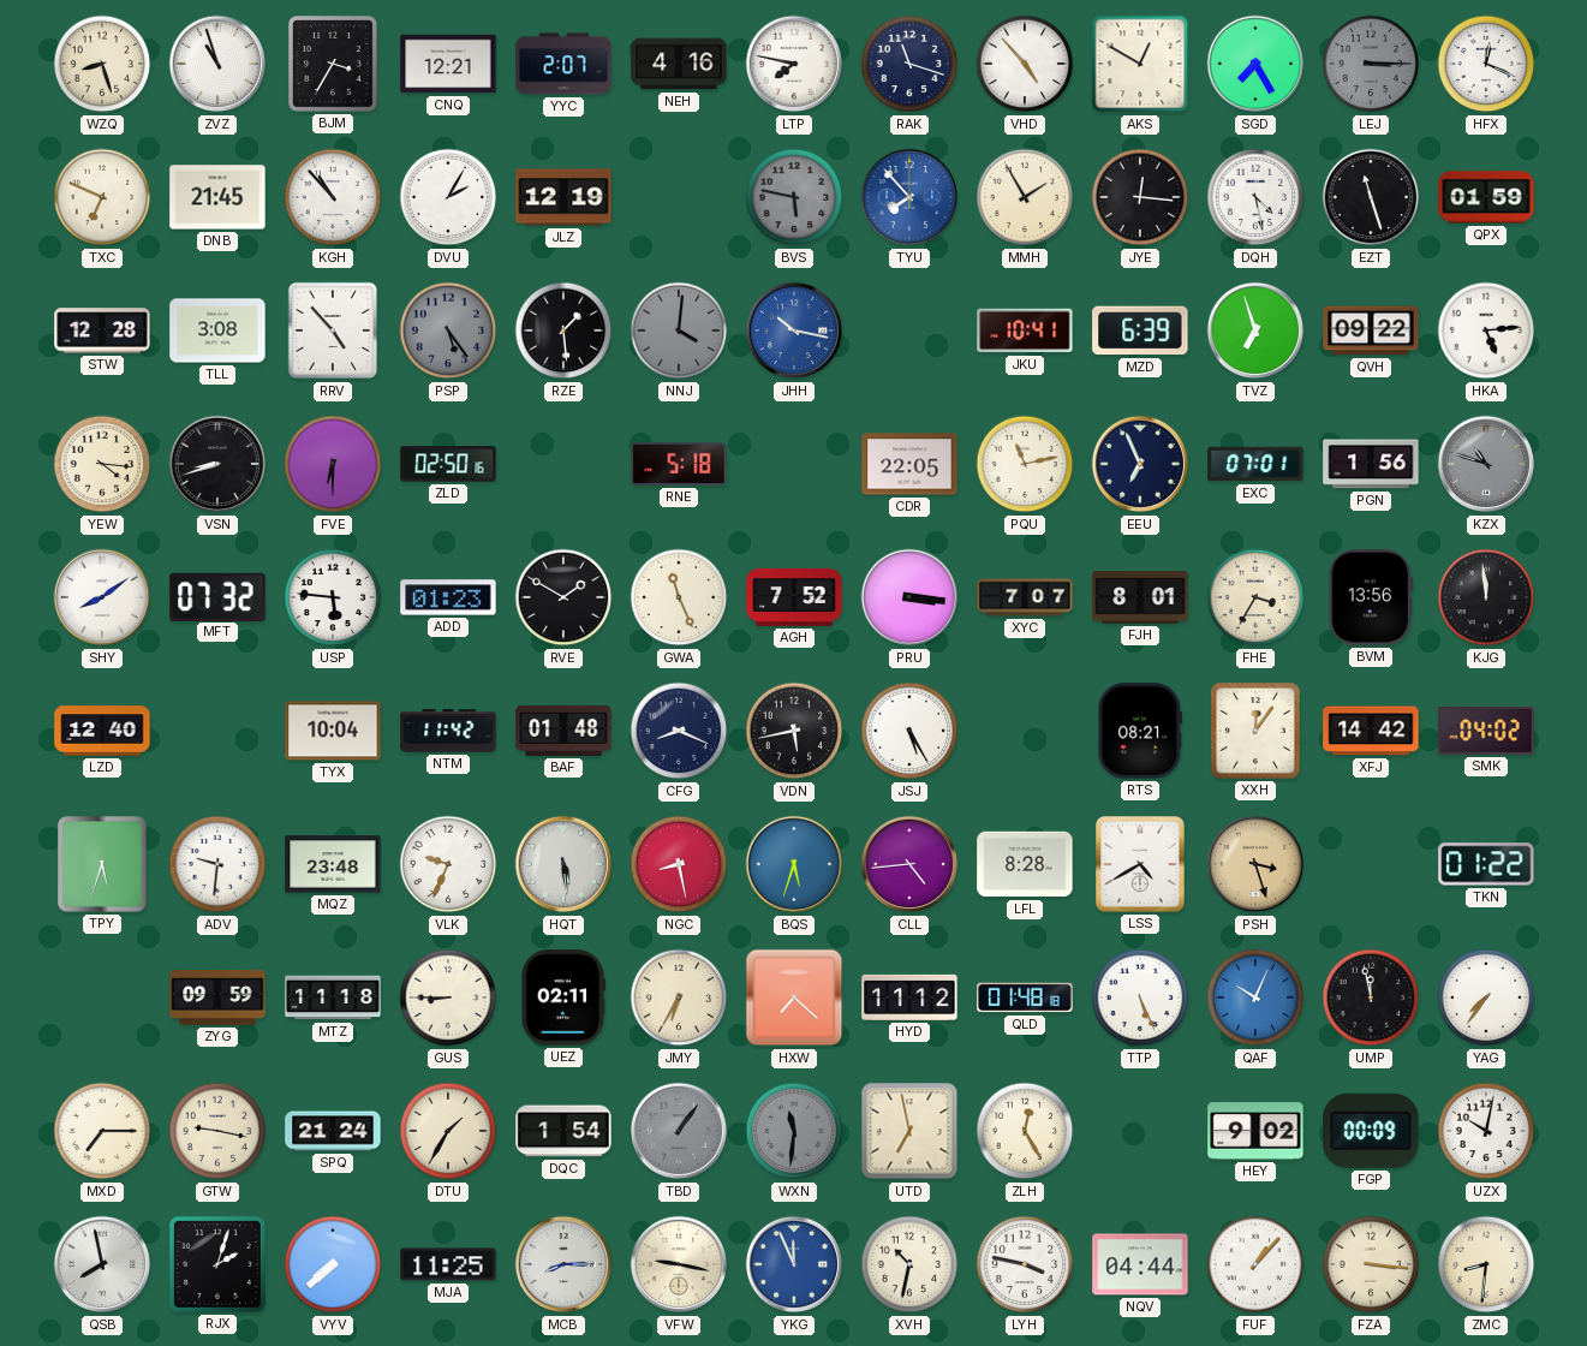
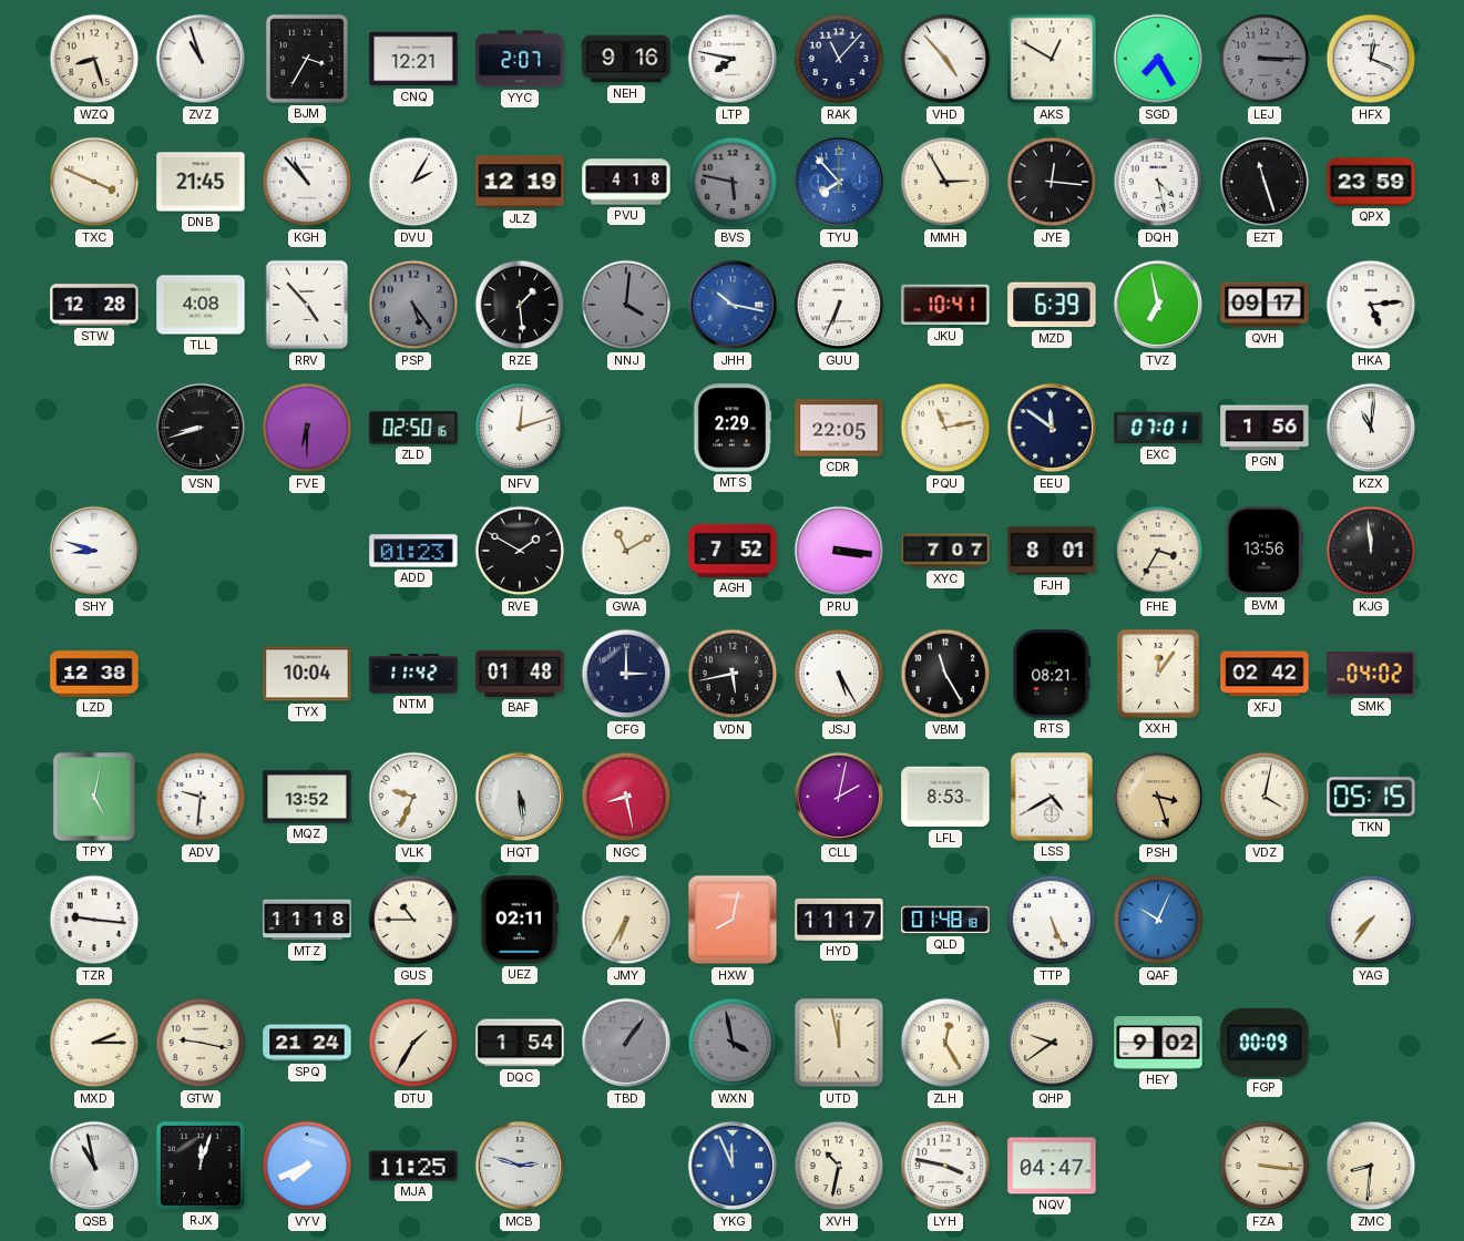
NEH: 4:16 -> 9:16
RAK: 11:18 -> 11:07
TXC: 6:49 -> 3:49
PVU: none -> 4:18
MMH: 1:55 -> 2:55
QPX: 01:59 -> 23:59
TLL: 3:08 -> 4:08
GUU: none -> 6:34
TVZ: 6:57 -> 6:58
QVH: 09:22 -> 09:17
YEW: 4:16 -> none
NFV: none -> 12:12
RNE: 5:18 -> none
MTS: none -> 2:29
EEU: 6:56 -> 11:51
KZX: 10:48 -> 11:01
KZX dial: grey -> white
SHY: 8:09 -> 8:48
MFT: 07:32 -> none
USP: 5:46 -> none
GWA: 11:26 -> 11:10
LZD: 12:40 -> 12:38
CFG: 8:19 -> 3:00
VBM: none -> 11:25
XFJ: 14:42 -> 02:42
TPY: 5:33 -> 5:02
MQZ: 23:48 -> 13:52
BQS: 5:33 -> none
CLL: 4:44 -> 2:02
LFL: 8:28 -> 8:53
VDZ: none -> 4:02
TKN: 01:22 -> 05:15
TZR: none -> 9:16
ZYG: 09:59 -> none
GUS: 8:45 -> 10:45
HXW: 7:22 -> 8:02
HYD: 11:12 -> 11:17
UMP: 11:58 -> none
MXD: 7:15 -> 2:15
WXN: 11:31 -> 3:58
UTD: 6:58 -> 11:58
QHP: none -> 9:39
UZX: 10:02 -> none
QSB: 7:58 -> 10:58
RJX: 2:03 -> 12:03
VYV: 7:38 -> 7:41
MCB: 8:15 -> 2:48
VFW: 9:17 -> none
NQV: 04:44 -> 04:47
FUF: 1:07 -> none
